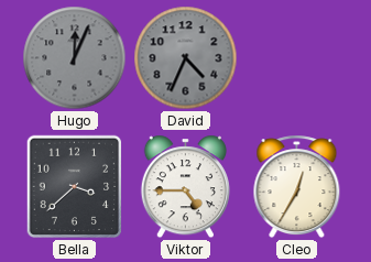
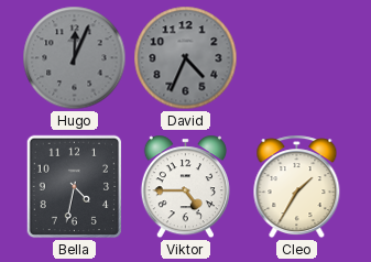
Bella: 3:38 -> 4:32
Cleo: 12:35 -> 1:35
